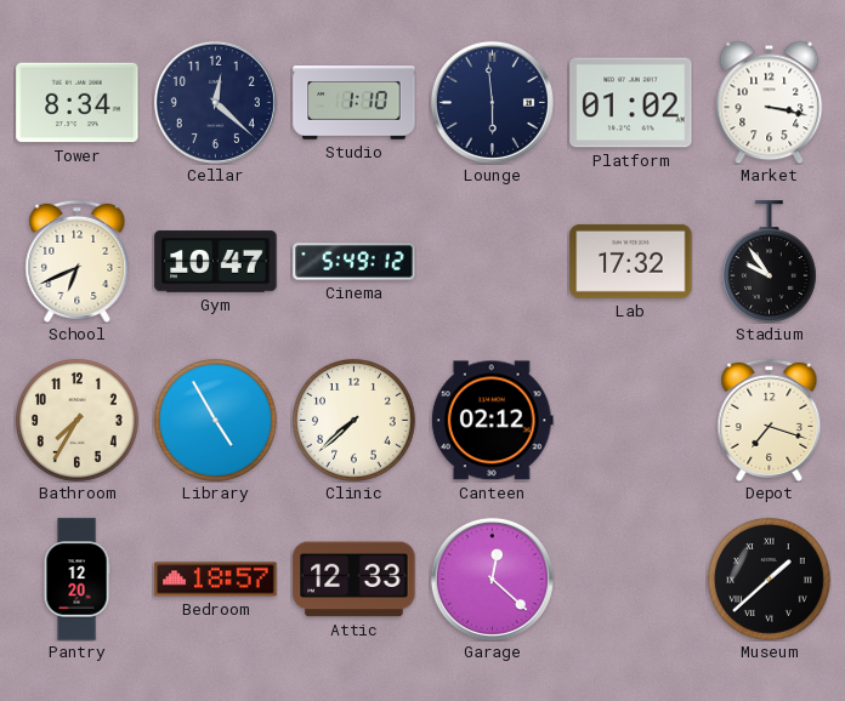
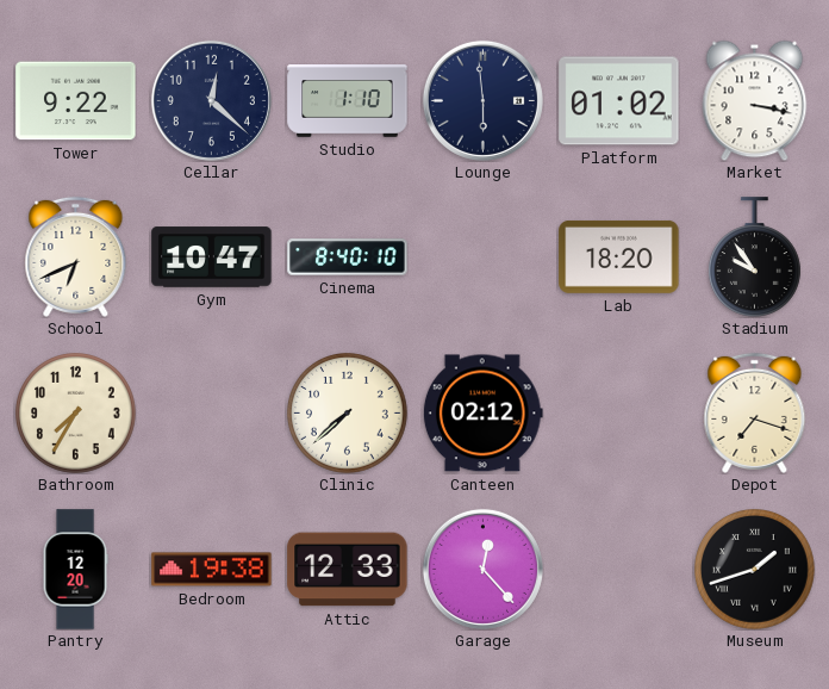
Tower: 8:34 -> 9:22
Cinema: 5:49 -> 8:40
Lab: 17:32 -> 18:20
Library: 4:55 -> none
Bedroom: 18:57 -> 19:38
Garage: 12:22 -> 12:23
Museum: 1:38 -> 1:42
